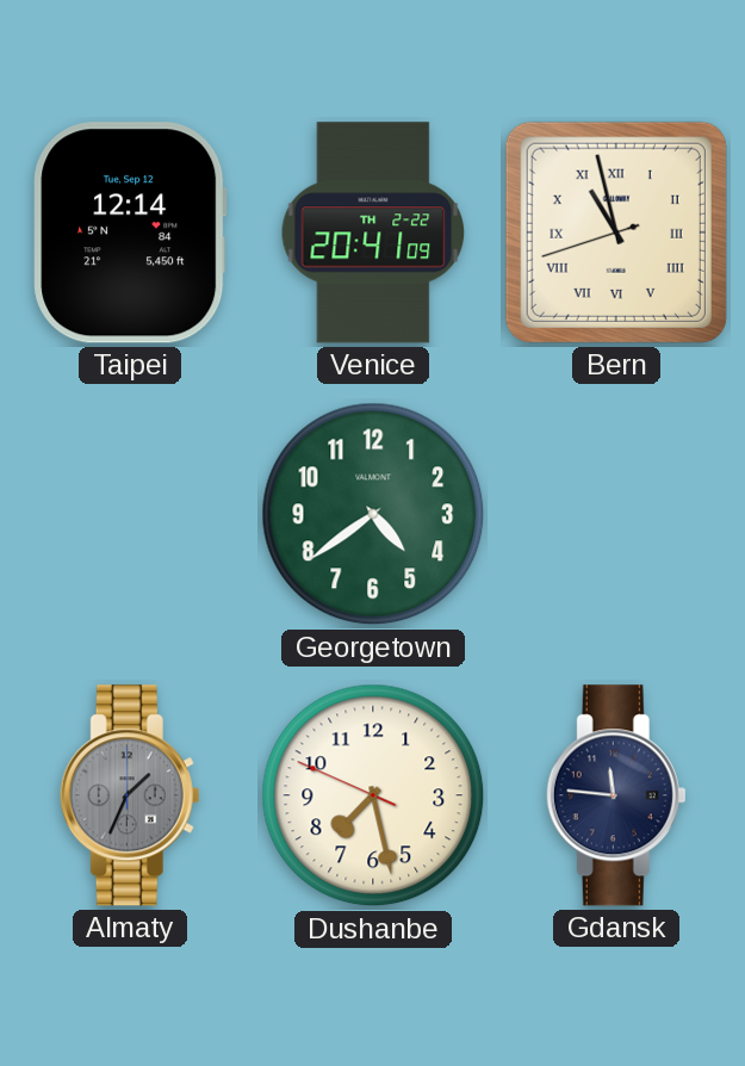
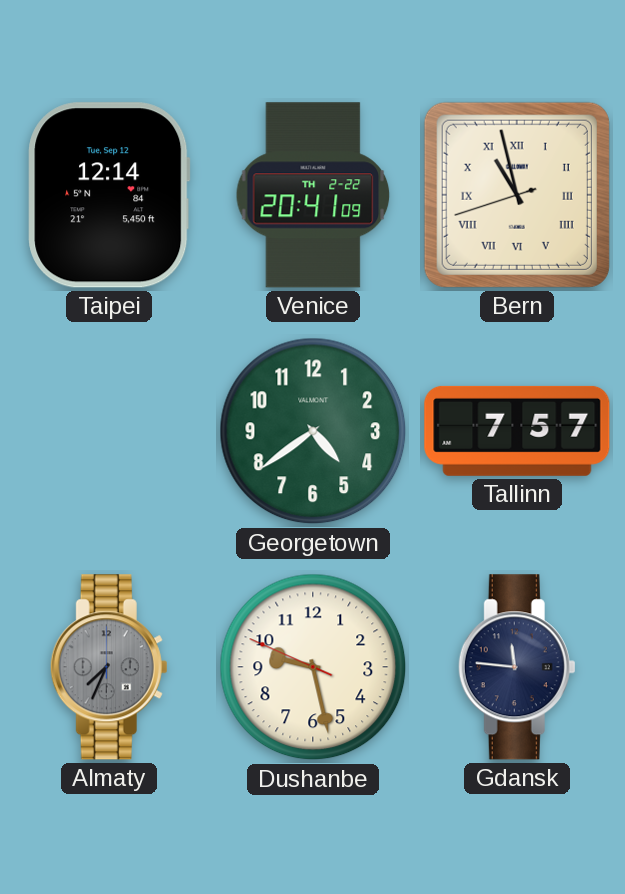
Tallinn: none -> 7:57
Almaty: 1:34 -> 7:34
Dushanbe: 7:27 -> 9:27
